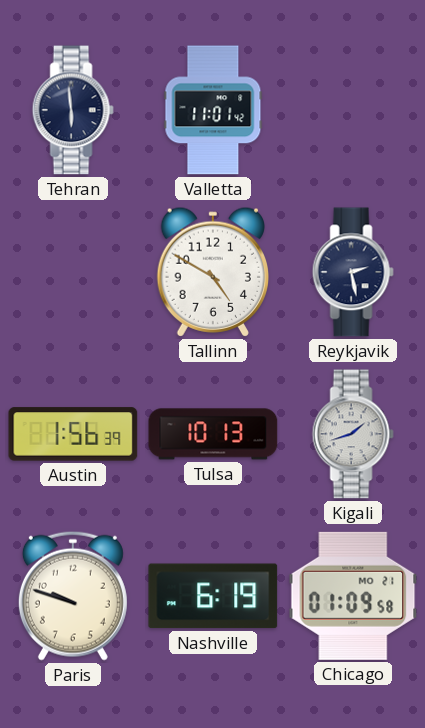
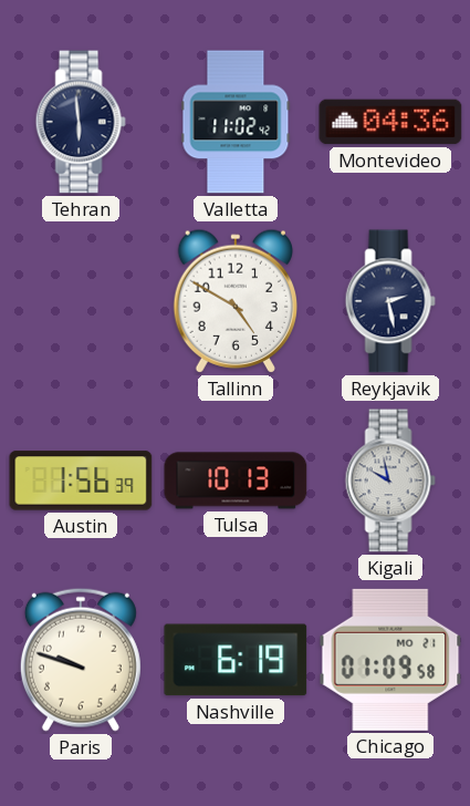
Valletta: 11:01 -> 11:02
Montevideo: none -> 04:36
Kigali: 1:42 -> 9:58
